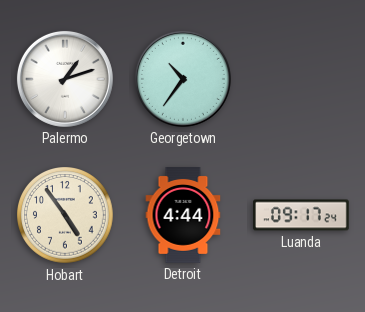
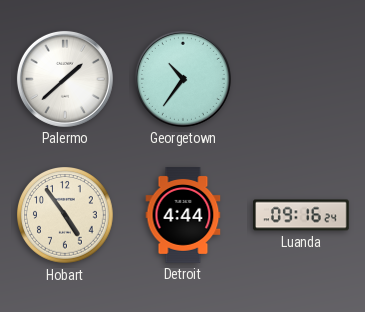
Palermo: 1:12 -> 1:38
Luanda: 09:17 -> 09:16
